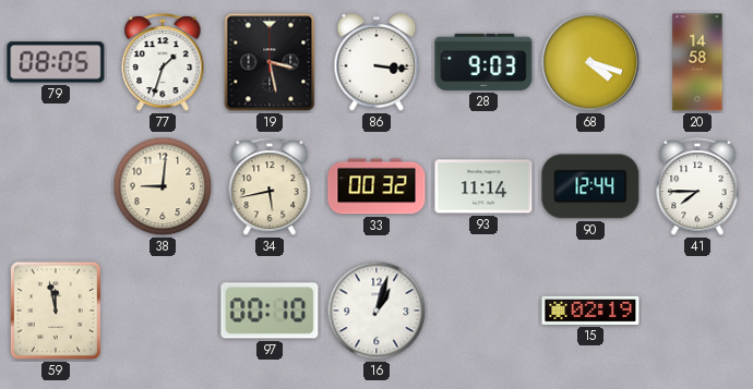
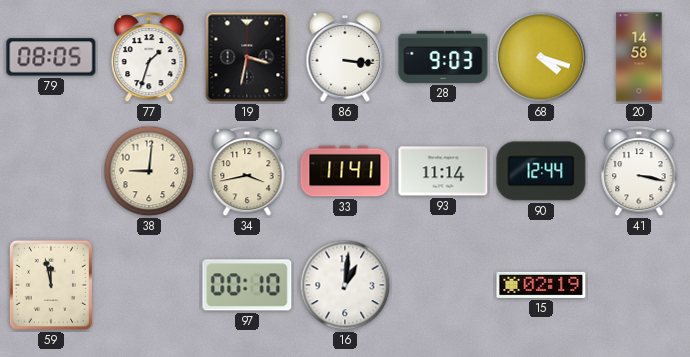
19: 3:28 -> 3:32
34: 5:43 -> 3:43
33: 00:32 -> 11:41
41: 7:45 -> 3:17
16: 1:03 -> 1:01
